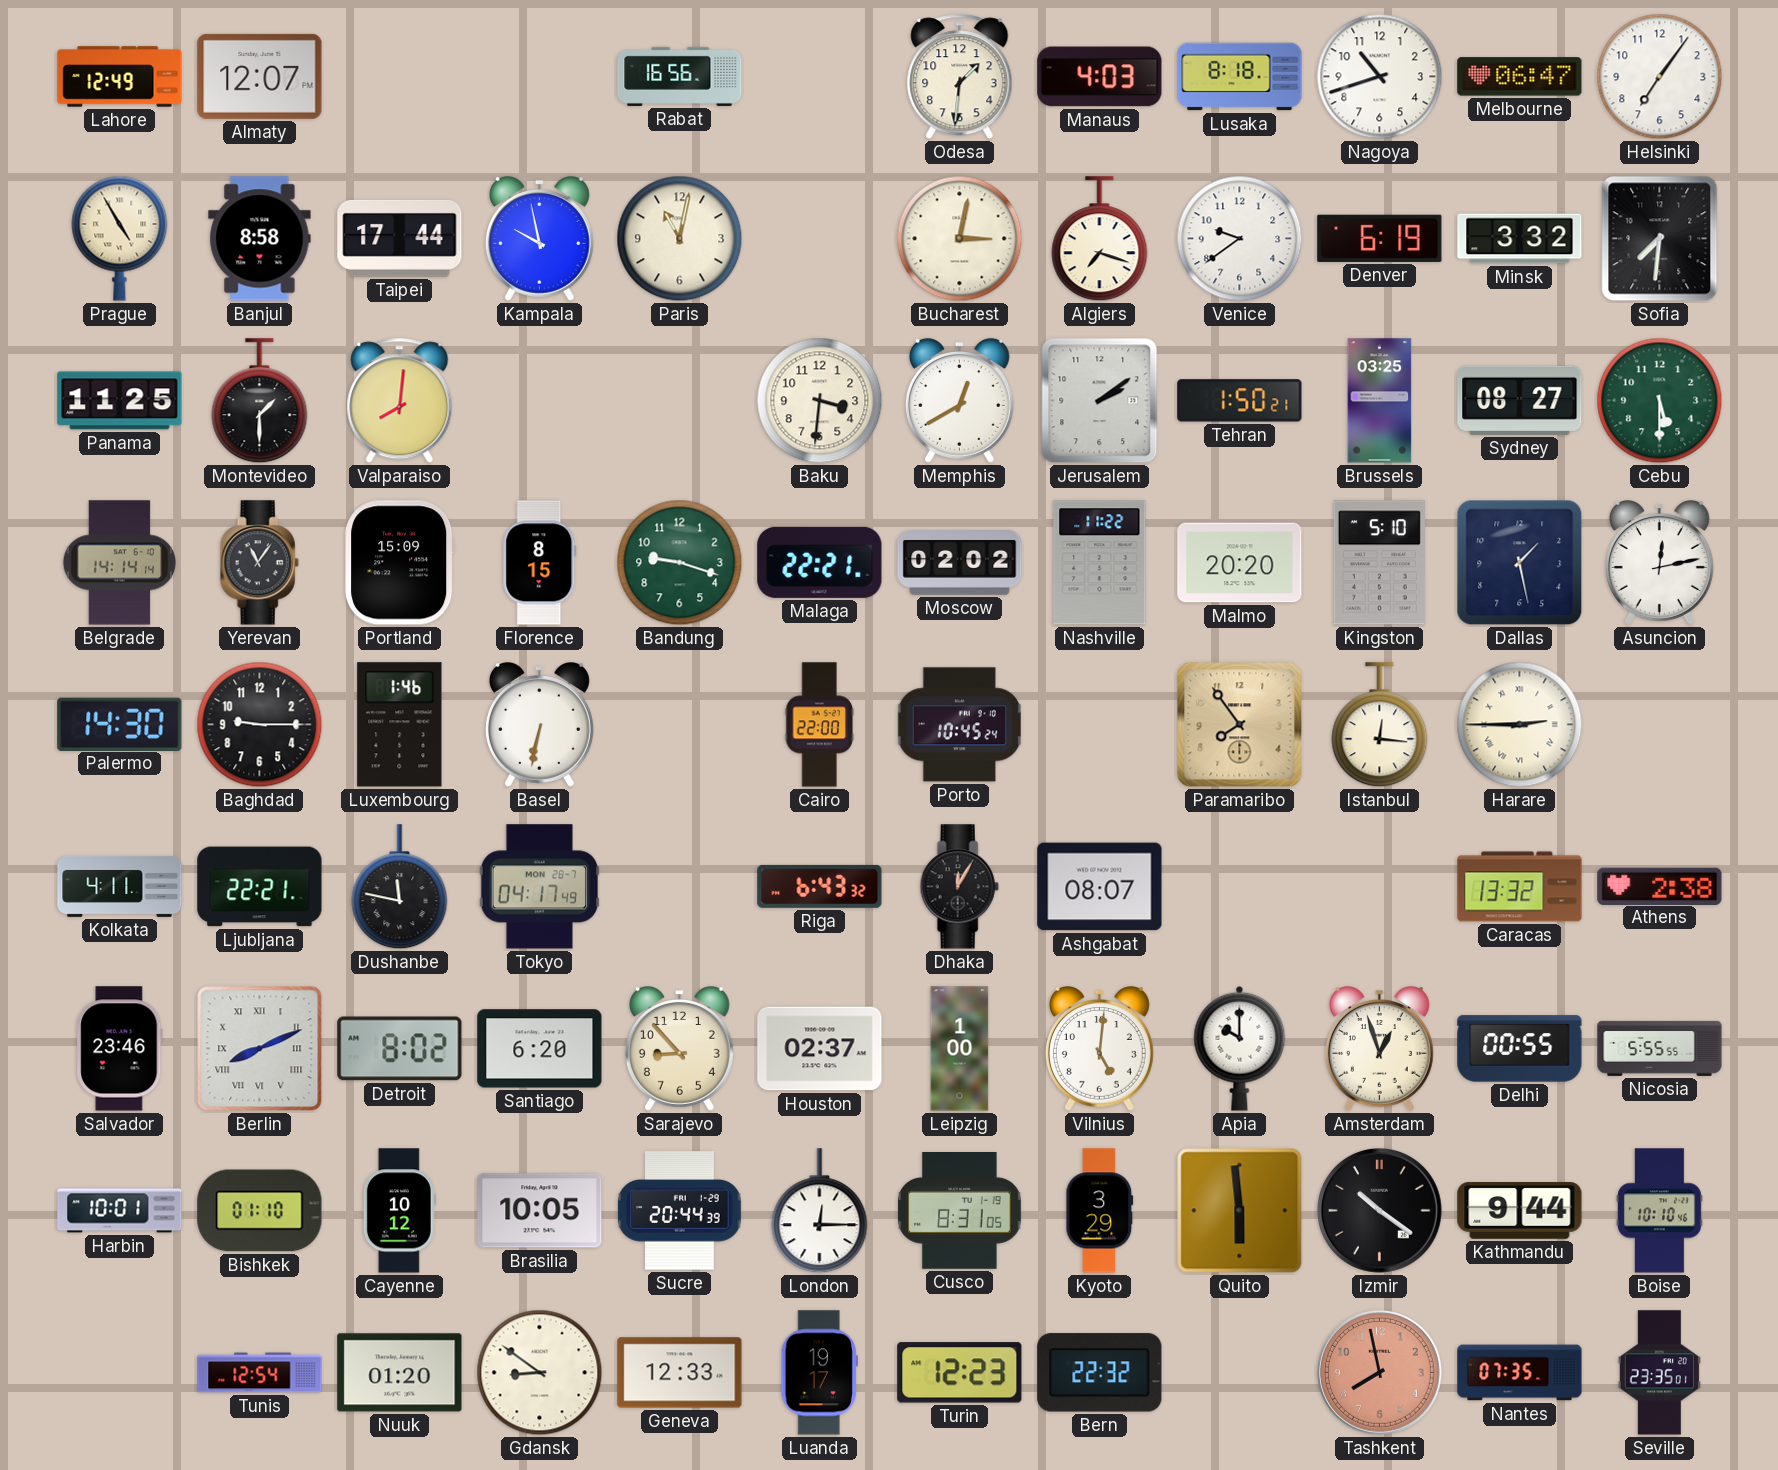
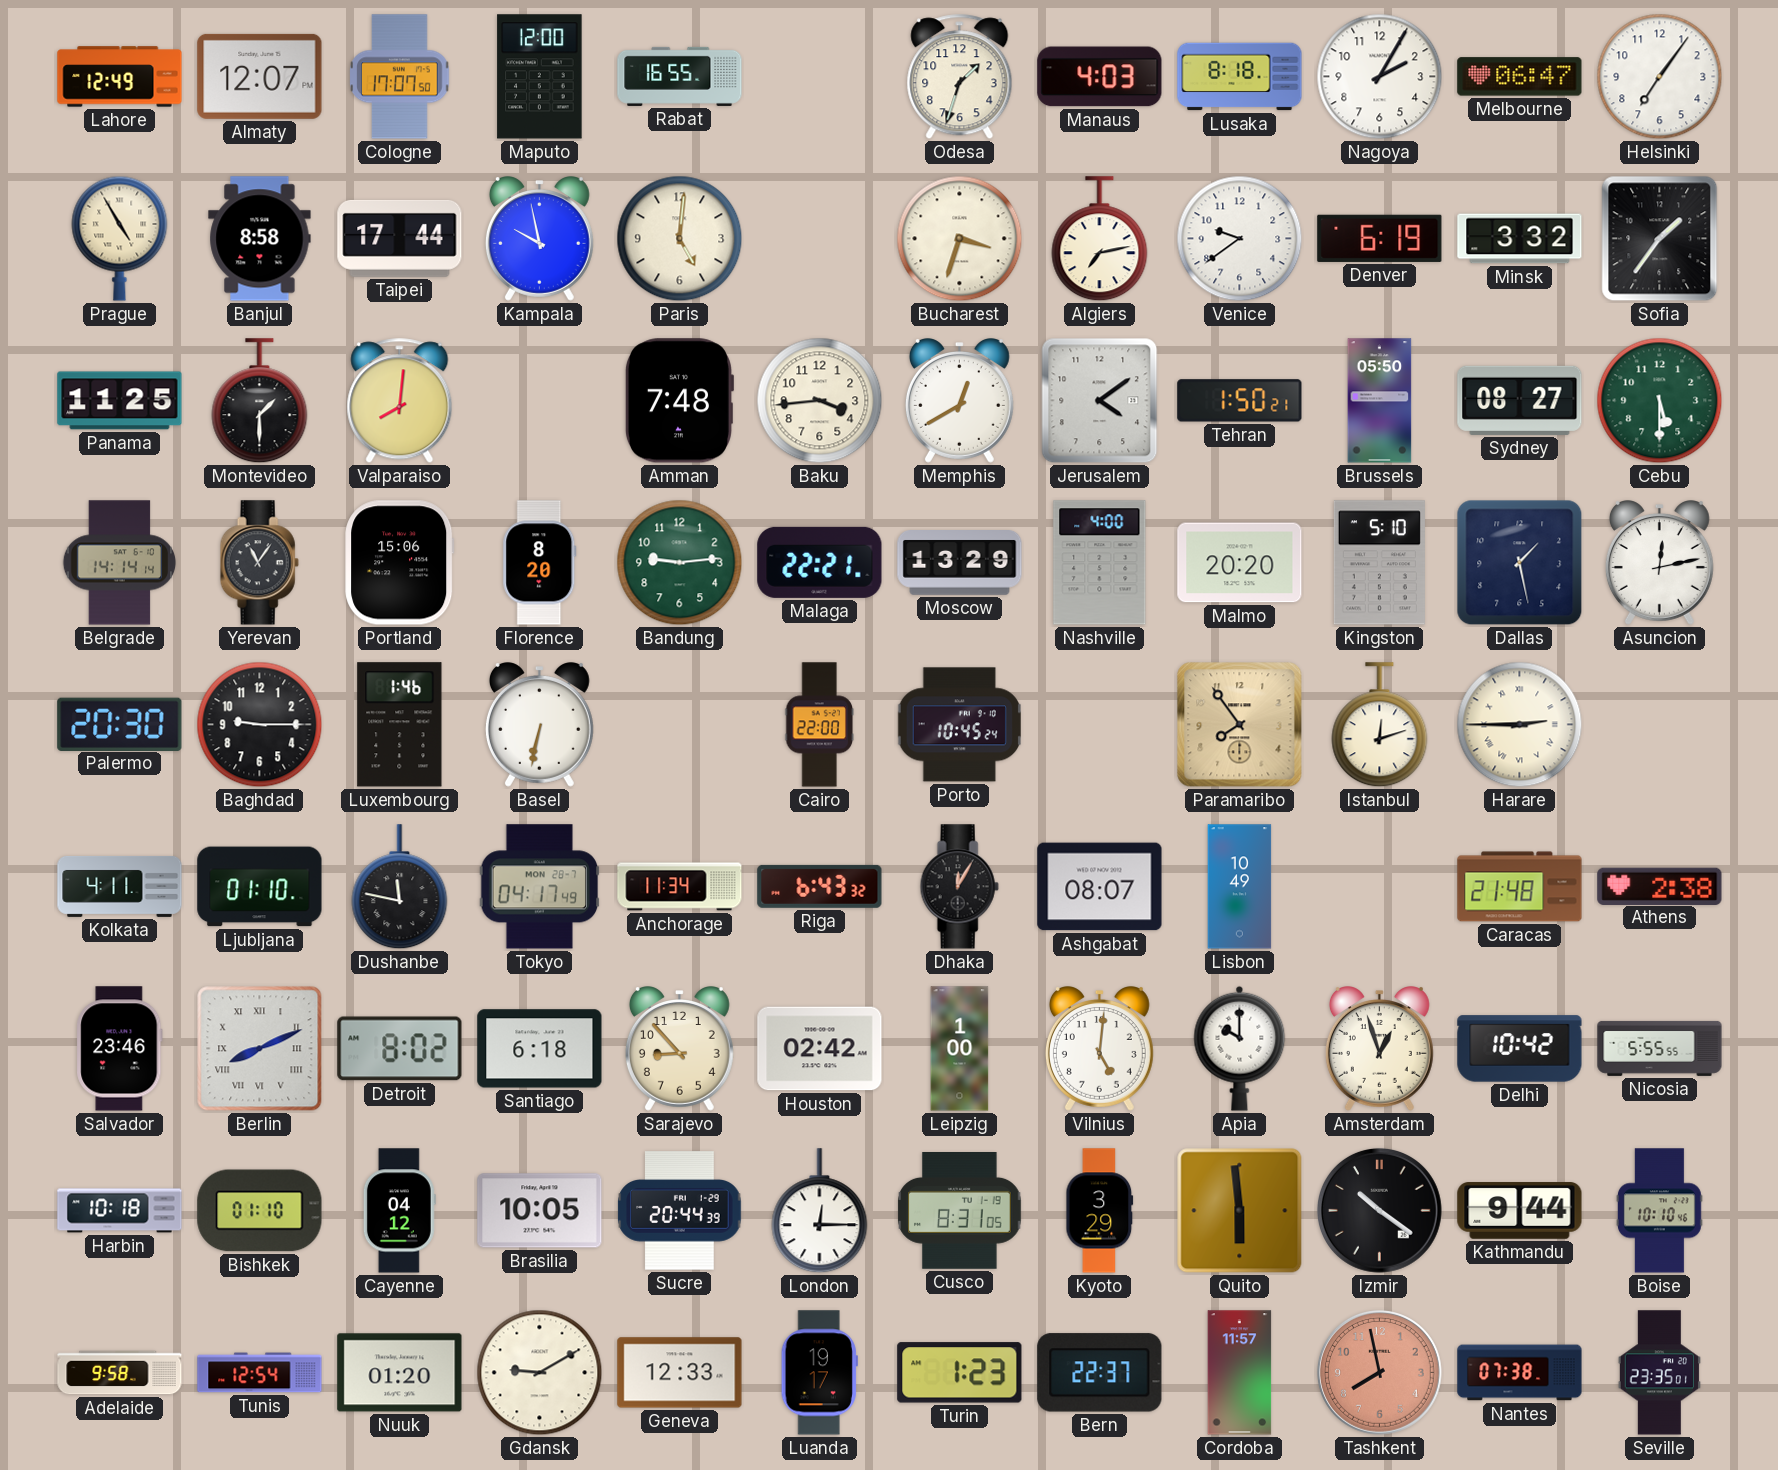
Cologne: none -> 17:07
Maputo: none -> 12:00
Rabat: 16:56 -> 16:55
Odesa: 1:31 -> 1:33
Nagoya: 10:42 -> 2:05
Paris: 11:02 -> 5:01
Bucharest: 3:02 -> 3:33
Algiers: 7:18 -> 7:13
Sofia: 7:31 -> 1:36
Amman: none -> 7:48
Baku: 3:31 -> 3:44
Jerusalem: 2:09 -> 4:09
Brussels: 03:25 -> 05:50
Portland: 15:09 -> 15:06
Florence: 8:15 -> 8:20
Bandung: 9:18 -> 9:14
Moscow: 02:02 -> 13:29
Nashville: 11:22 -> 4:00
Palermo: 14:30 -> 20:30
Istanbul: 12:16 -> 12:12
Ljubljana: 22:21 -> 01:10
Anchorage: none -> 11:34
Lisbon: none -> 10:49
Caracas: 13:32 -> 21:48
Santiago: 6:20 -> 6:18
Houston: 02:37 -> 02:42
Delhi: 00:55 -> 10:42
Harbin: 10:01 -> 10:18
Cayenne: 10:12 -> 04:12
Adelaide: none -> 9:58
Gdansk: 8:51 -> 9:10
Turin: 12:23 -> 1:23
Bern: 22:32 -> 22:37
Cordoba: none -> 11:57
Nantes: 07:35 -> 07:38
